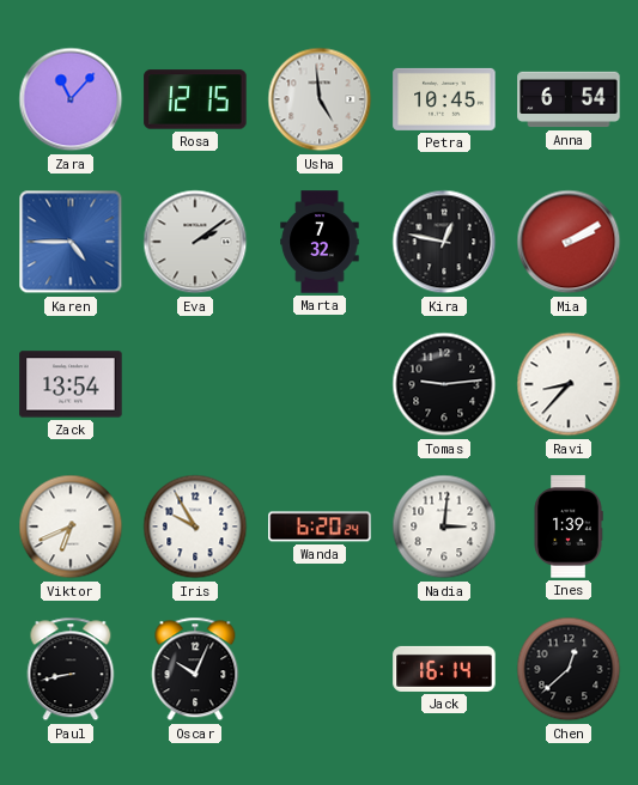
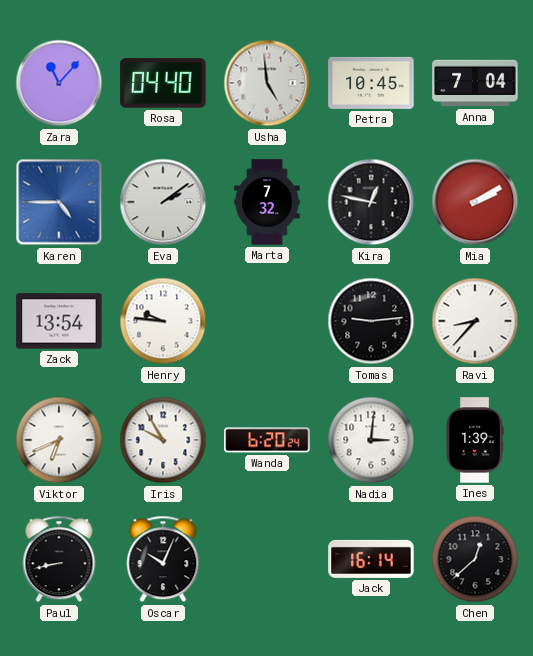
Rosa: 12:15 -> 04:40
Anna: 6:54 -> 7:04
Henry: none -> 9:46
